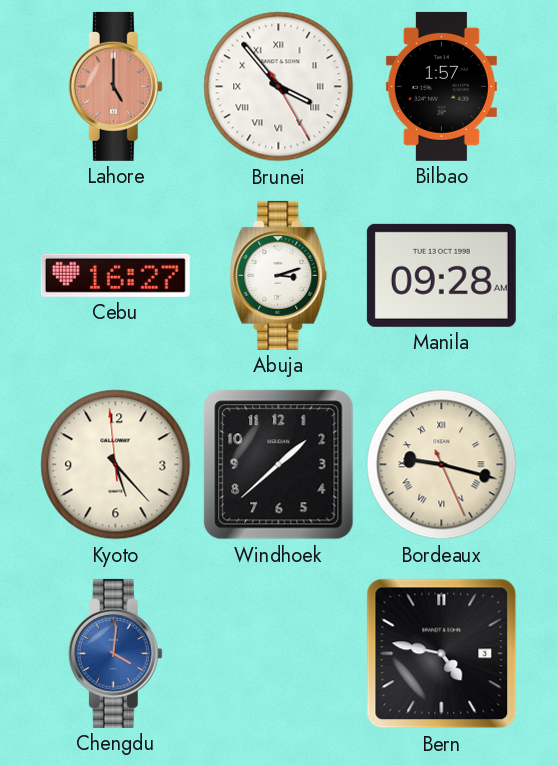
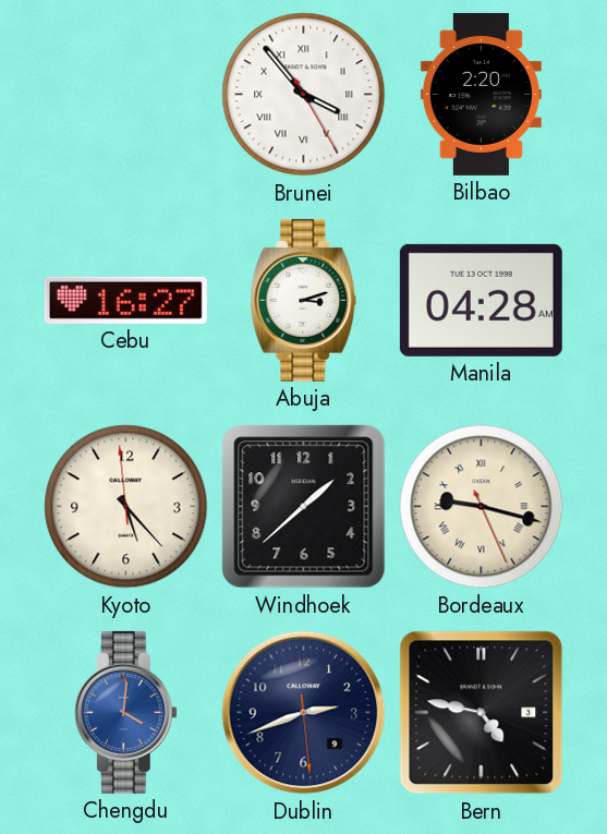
Lahore: 5:00 -> none
Bilbao: 1:57 -> 2:20
Manila: 09:28 -> 04:28
Dublin: none -> 2:41
